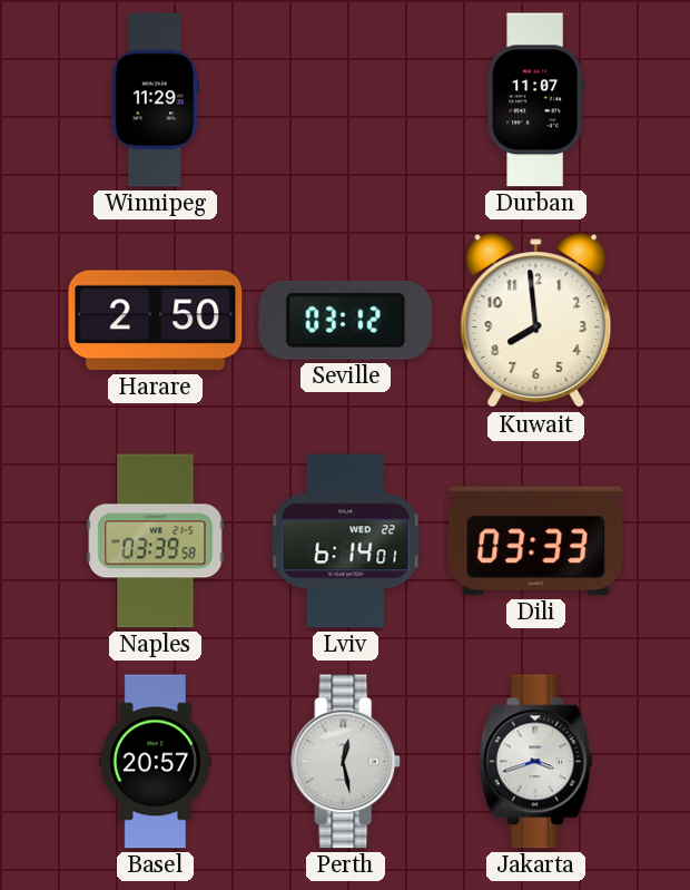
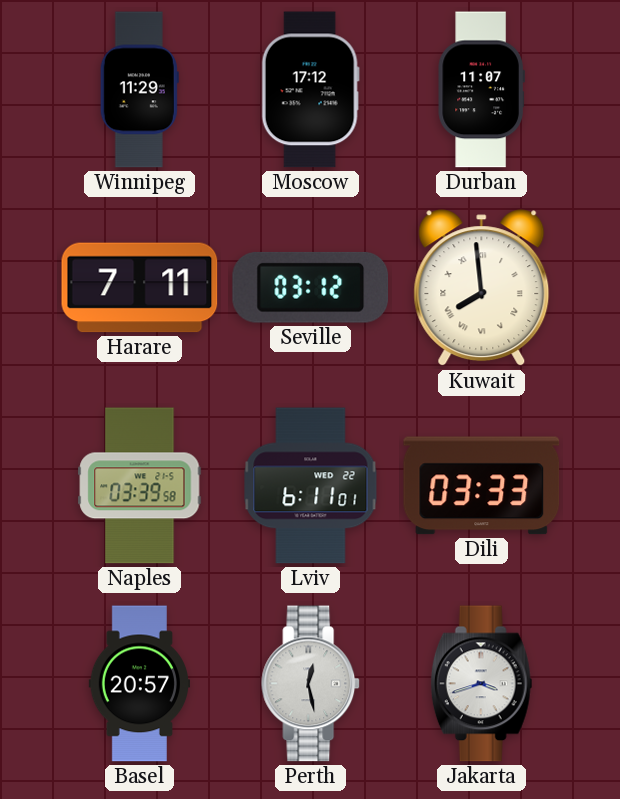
Moscow: none -> 17:12
Harare: 2:50 -> 7:11
Kuwait numerals: Arabic -> Roman
Lviv: 6:14 -> 6:11
